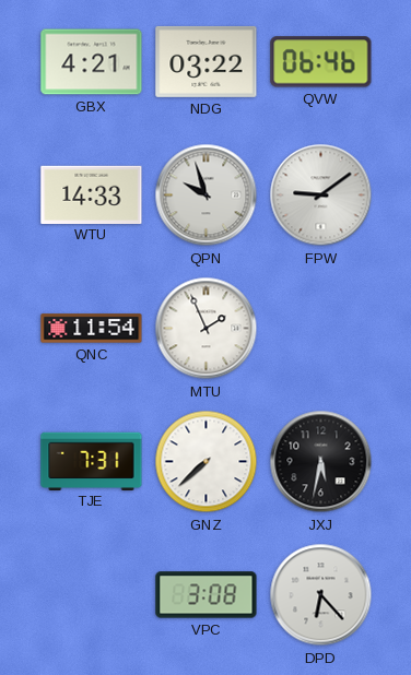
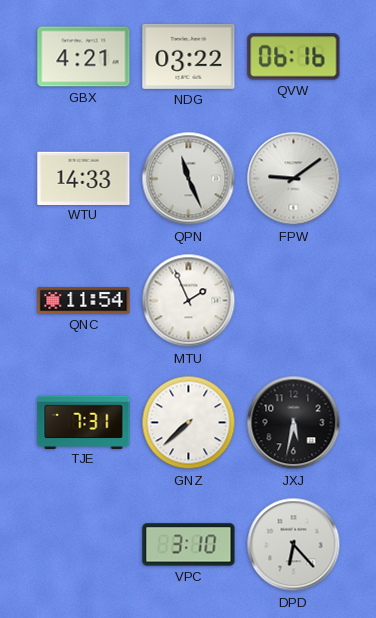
QVW: 06:46 -> 06:16
QPN: 9:57 -> 11:26
VPC: 3:08 -> 3:10
